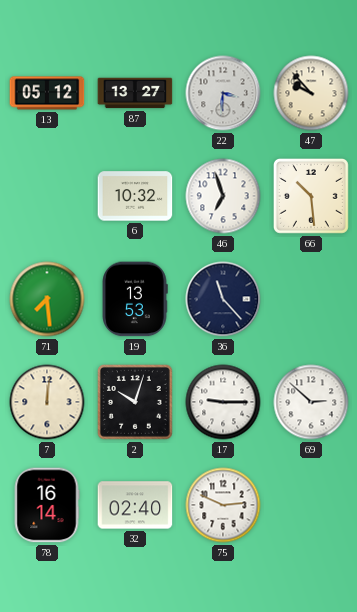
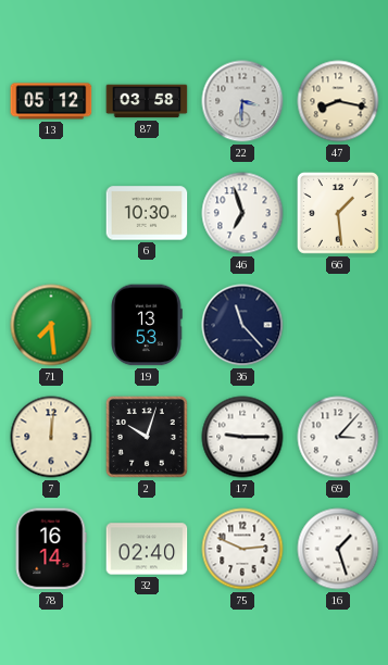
87: 13:27 -> 03:58
47: 9:53 -> 8:17
6: 10:32 -> 10:30
66: 10:29 -> 1:29
69: 2:52 -> 3:07
16: none -> 1:27
